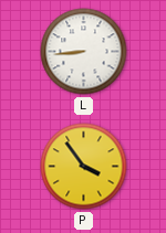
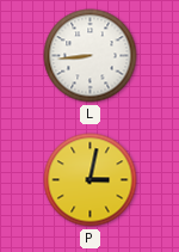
P: 3:54 -> 3:02
